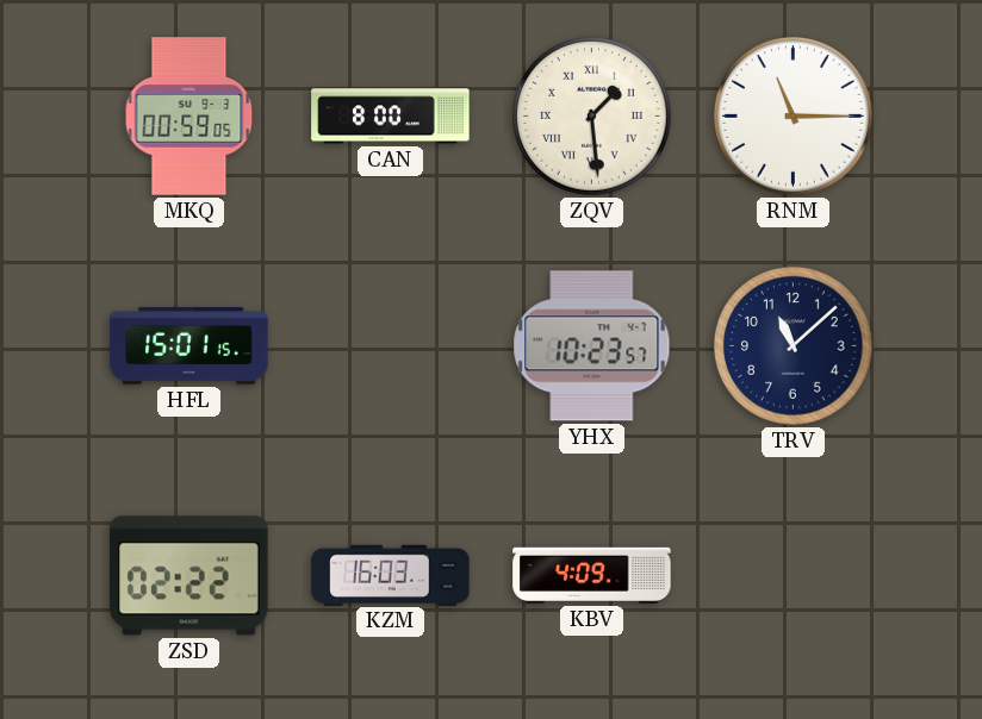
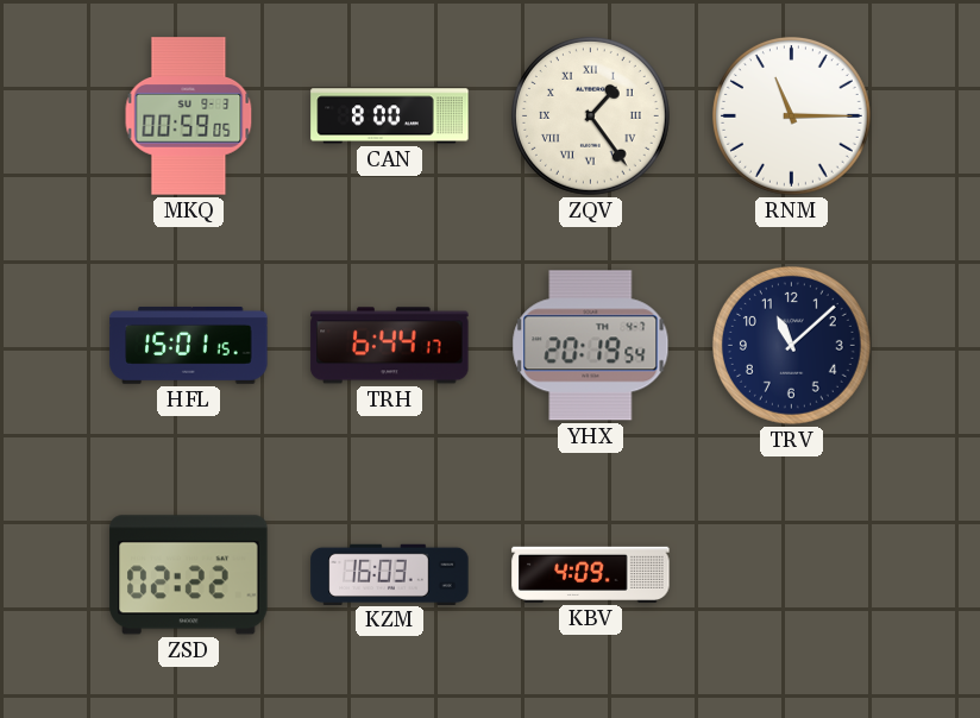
ZQV: 1:29 -> 1:24
TRH: none -> 6:44
YHX: 10:23 -> 20:19
